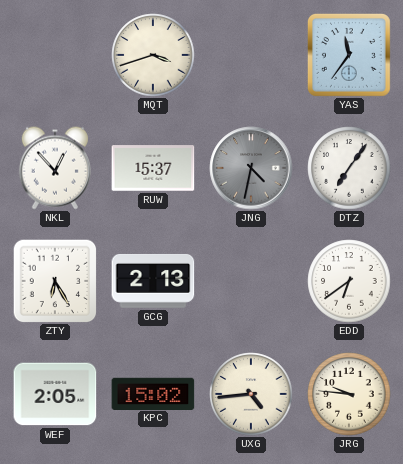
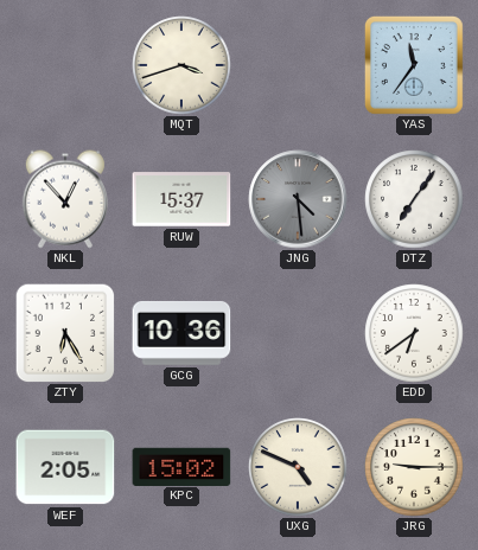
JNG: 4:32 -> 4:29
GCG: 2:13 -> 10:36
UXG: 4:44 -> 4:49
JRG: 9:46 -> 9:15
